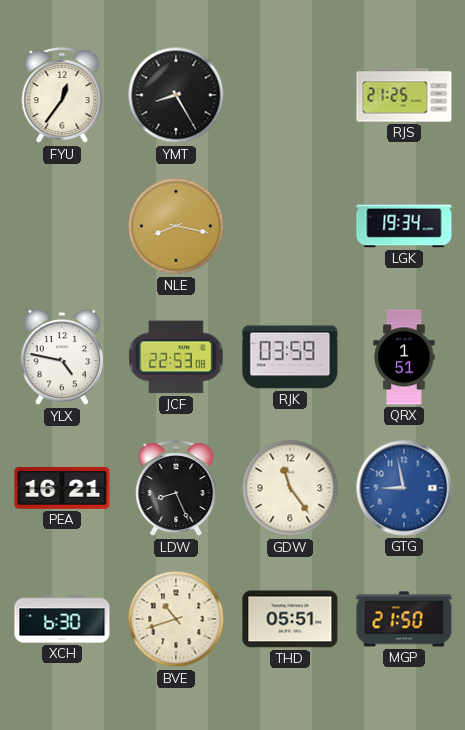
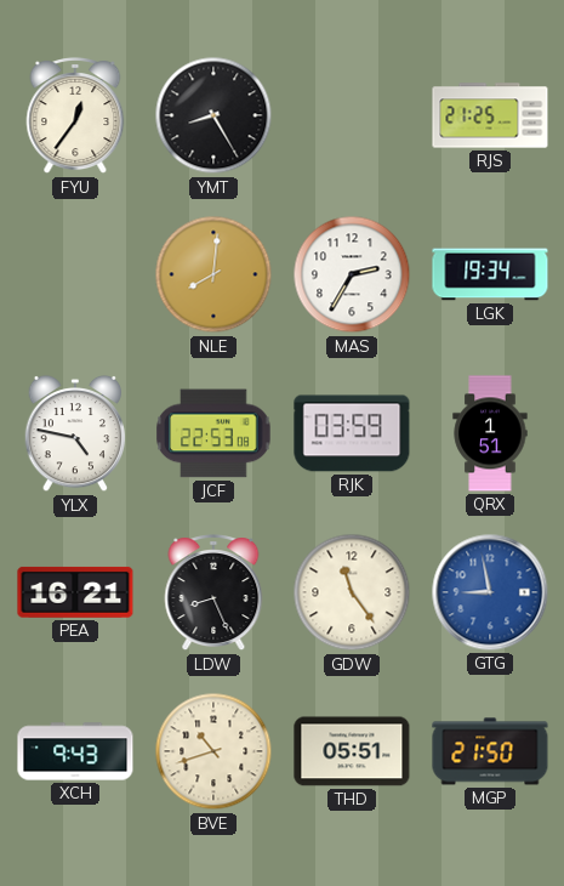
NLE: 8:17 -> 8:01
MAS: none -> 2:35
XCH: 6:30 -> 9:43
